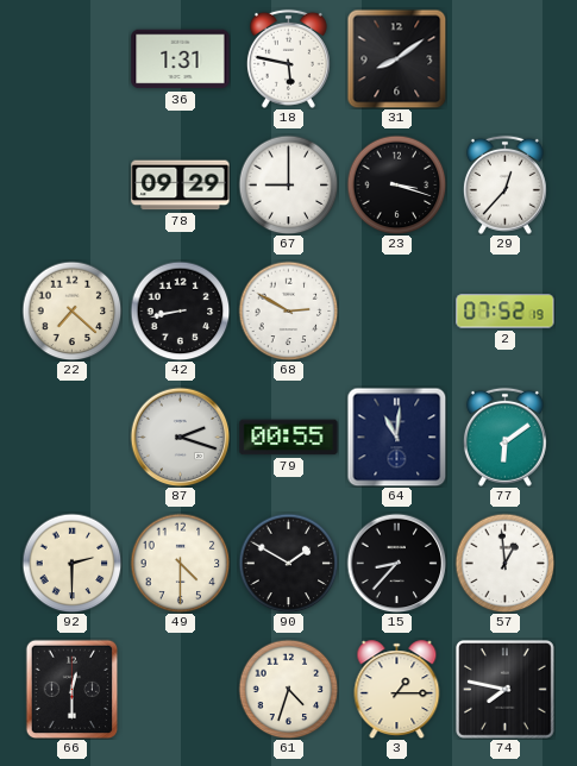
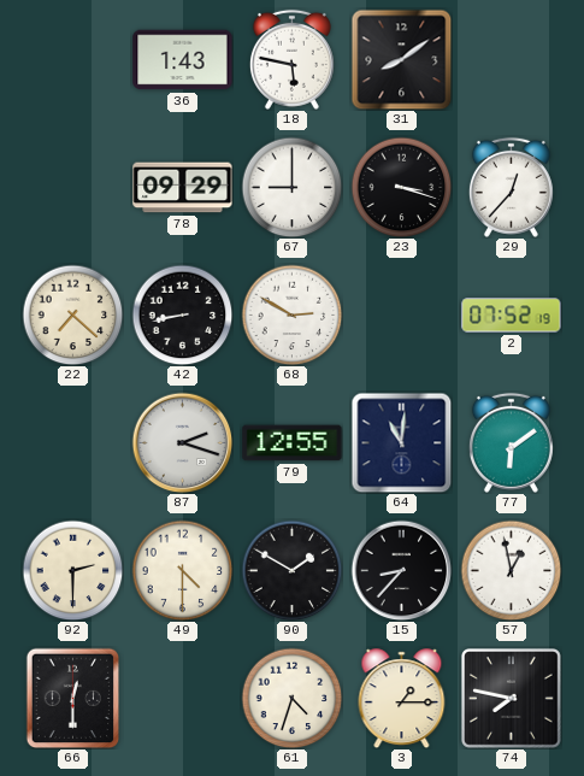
36: 1:31 -> 1:43
79: 00:55 -> 12:55
57: 12:59 -> 12:58
